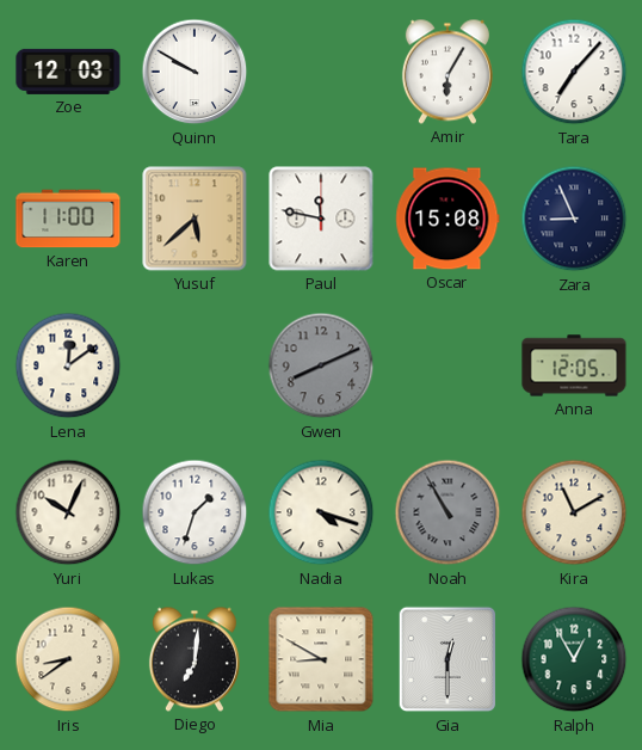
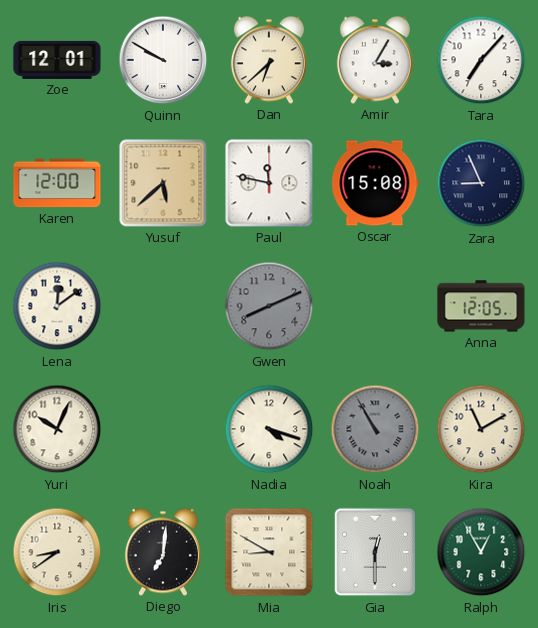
Zoe: 12:03 -> 12:01
Dan: none -> 6:38
Amir: 6:05 -> 3:05
Karen: 11:00 -> 12:00
Lukas: 1:33 -> none
